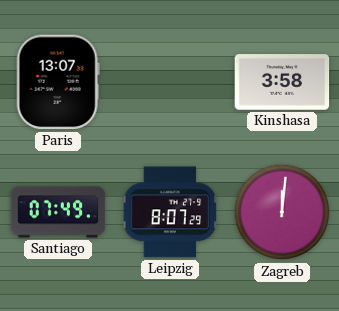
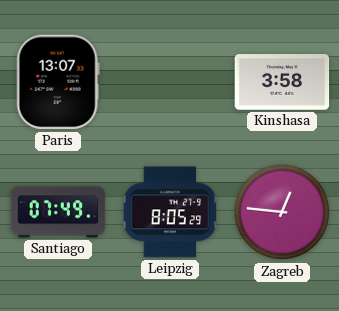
Leipzig: 8:07 -> 8:05
Zagreb: 12:01 -> 12:46
